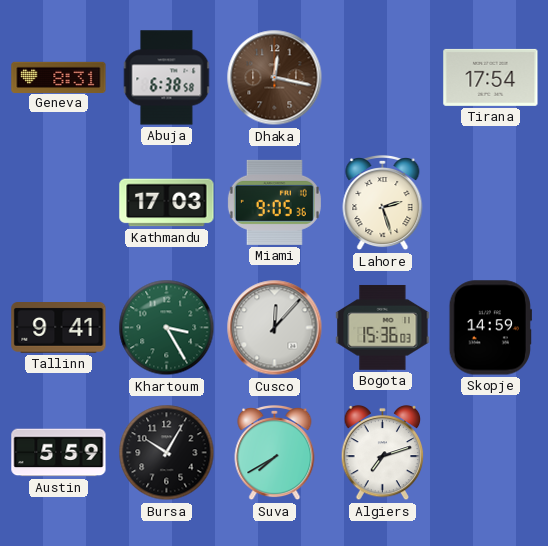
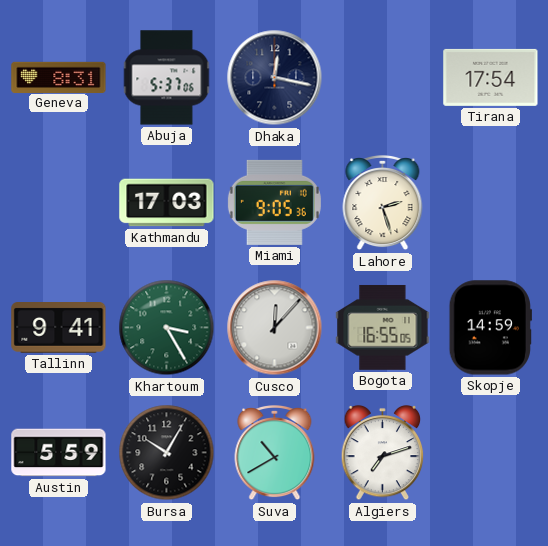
Abuja: 6:38 -> 5:37
Dhaka dial: brown -> navy
Bogota: 15:36 -> 16:55
Suva: 7:40 -> 10:40
